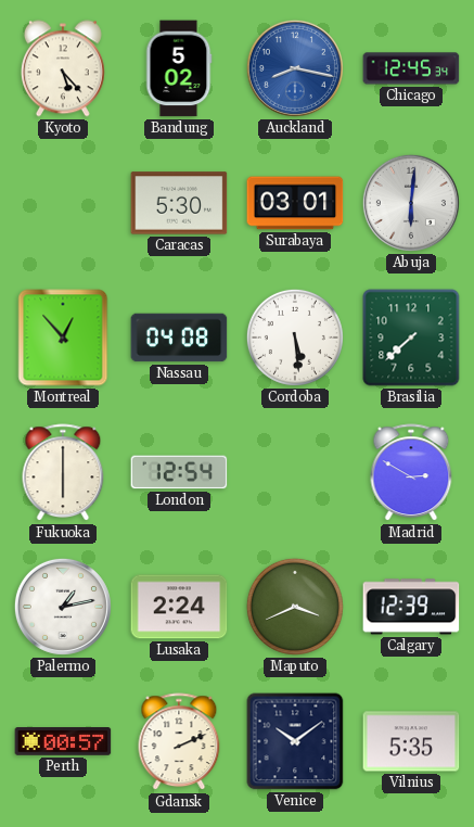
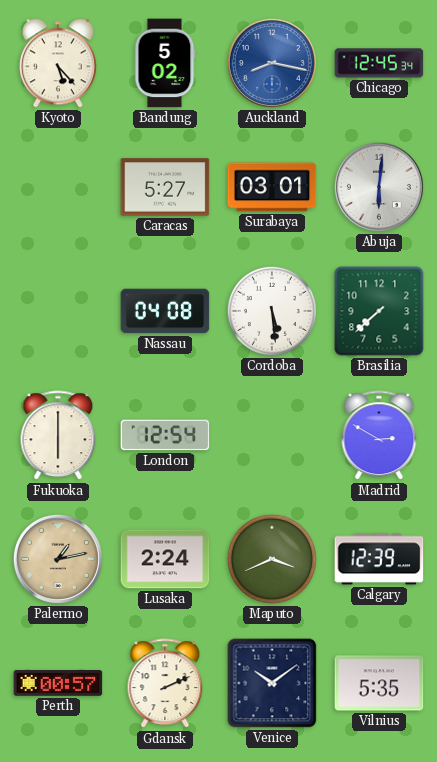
Caracas: 5:30 -> 5:27
Montreal: 12:53 -> none
Palermo dial: white -> champagne
